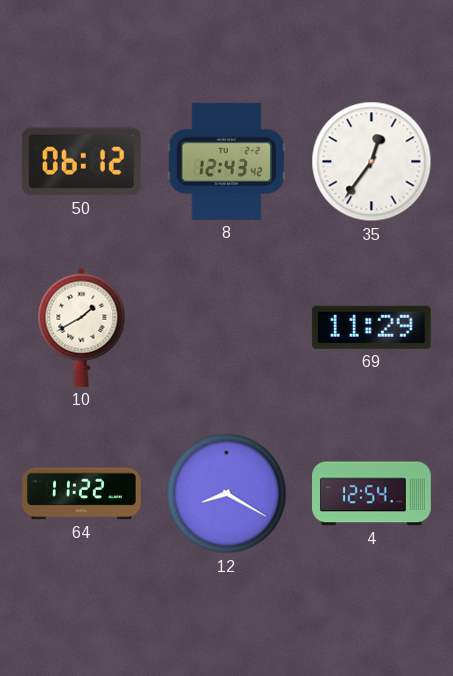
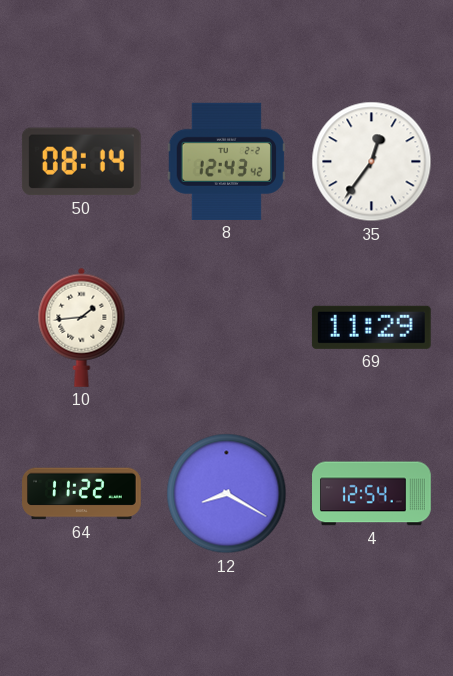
50: 06:12 -> 08:14
10: 1:40 -> 1:44
